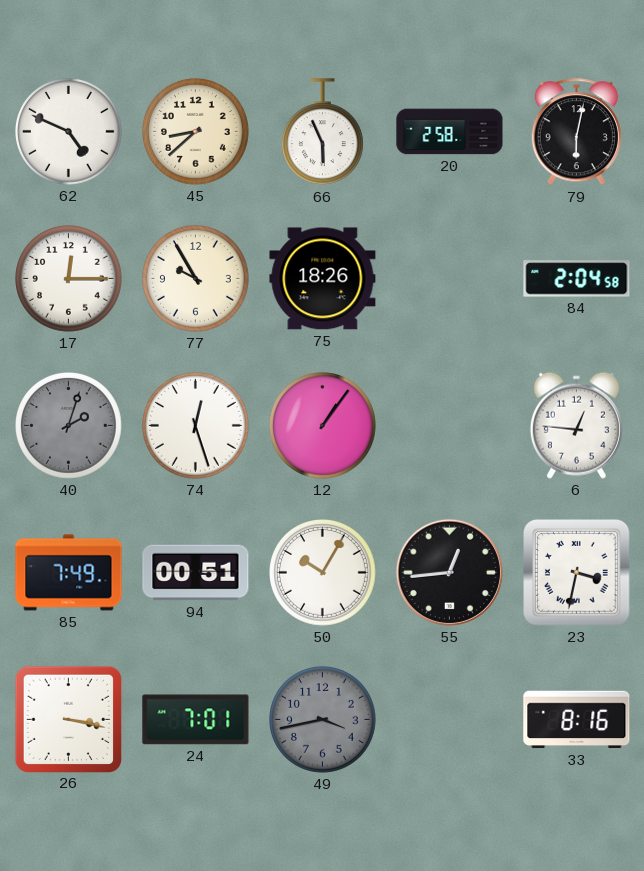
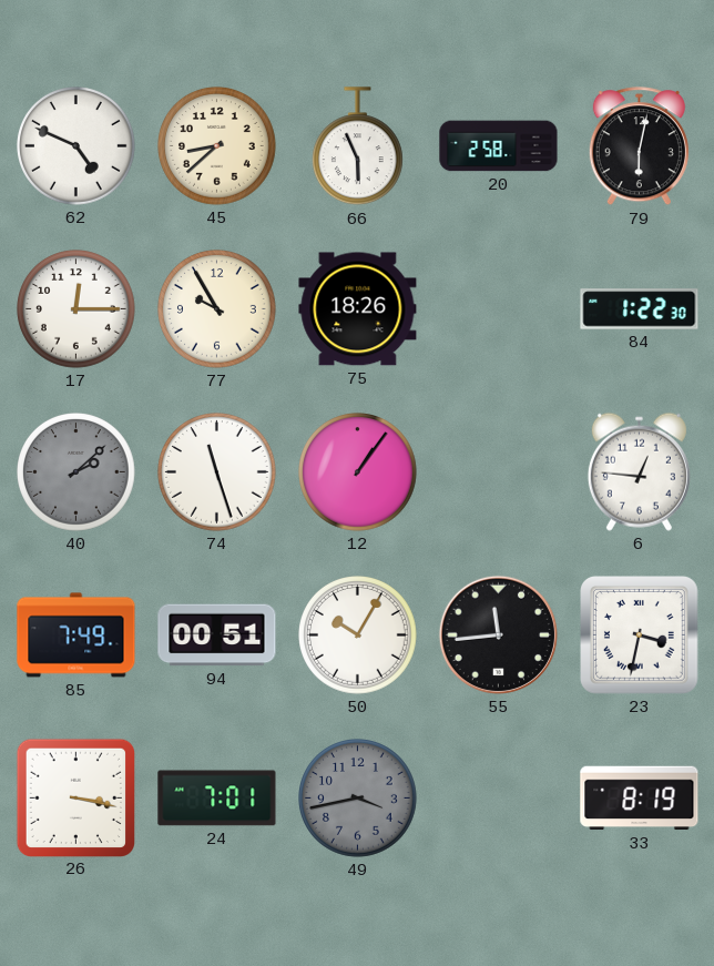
84: 2:04 -> 1:22
40: 2:03 -> 2:08
74: 12:27 -> 11:27
55: 12:44 -> 11:44
33: 8:16 -> 8:19
